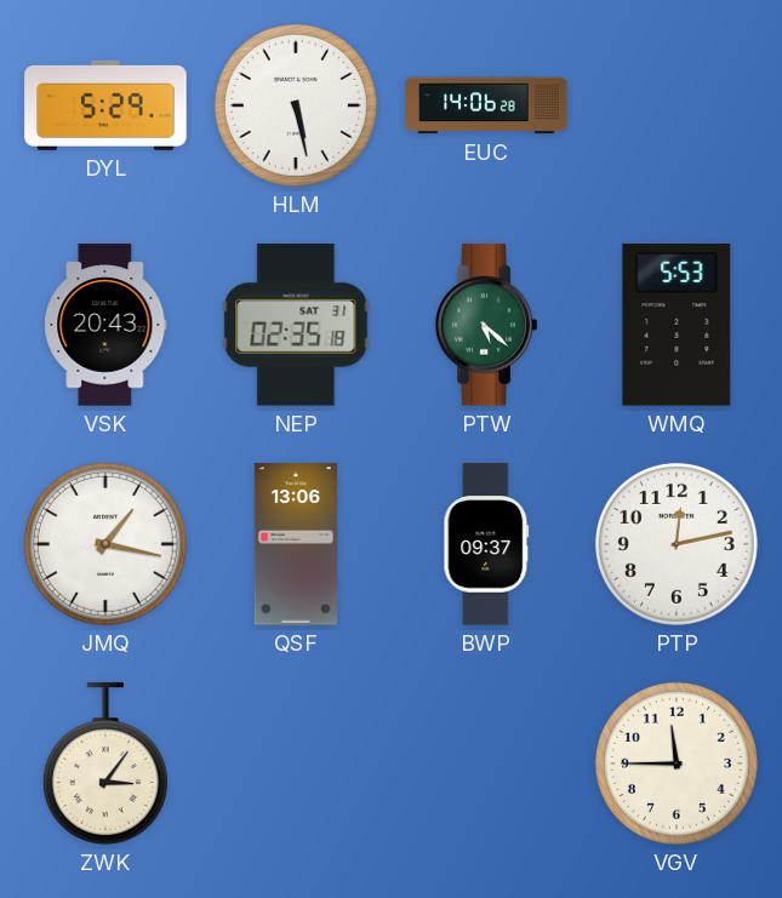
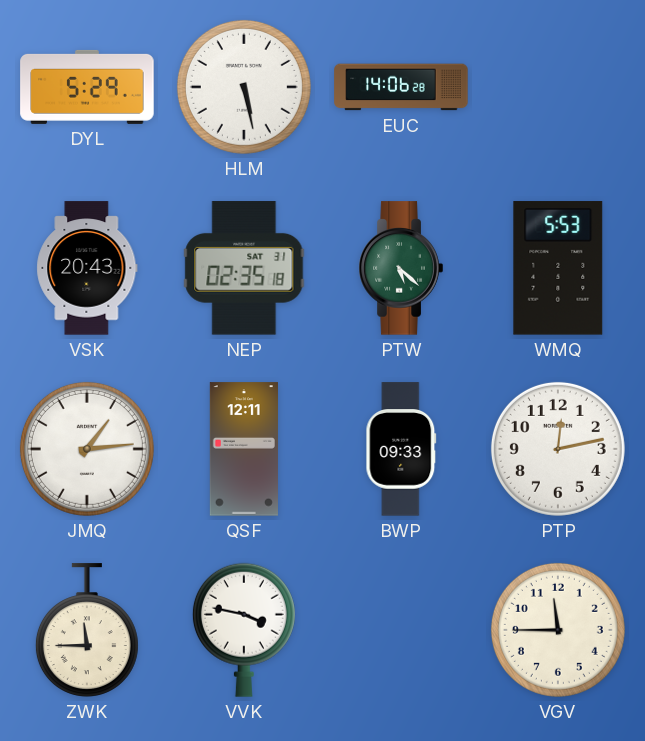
JMQ: 1:17 -> 1:14
QSF: 13:06 -> 12:11
BWP: 09:37 -> 09:33
ZWK: 3:06 -> 11:45
VVK: none -> 3:47
